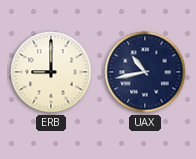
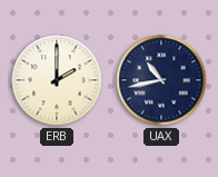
ERB: 9:00 -> 2:00
